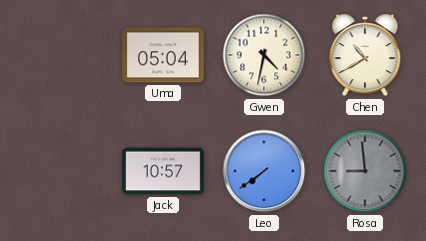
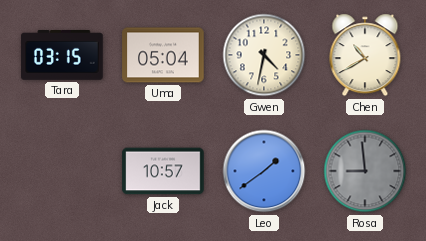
Tara: none -> 03:15
Leo: 7:39 -> 1:39
